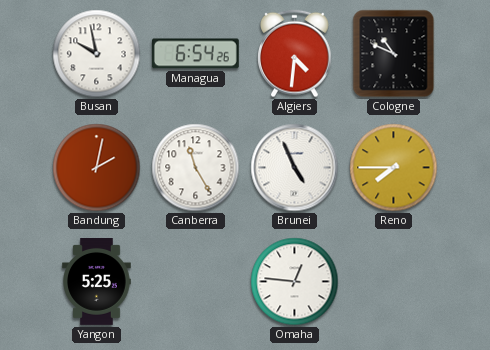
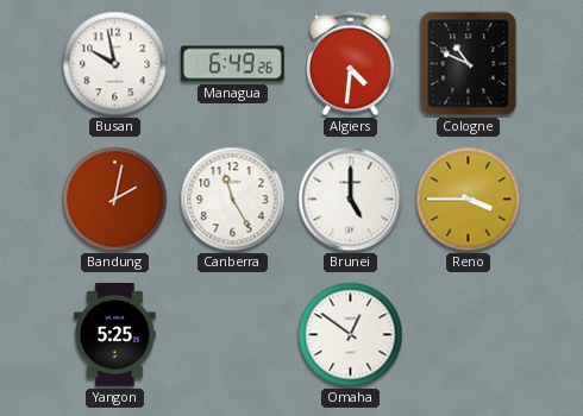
Managua: 6:54 -> 6:49
Brunei: 4:56 -> 5:00
Reno: 7:45 -> 3:45
Omaha: 12:46 -> 12:51
